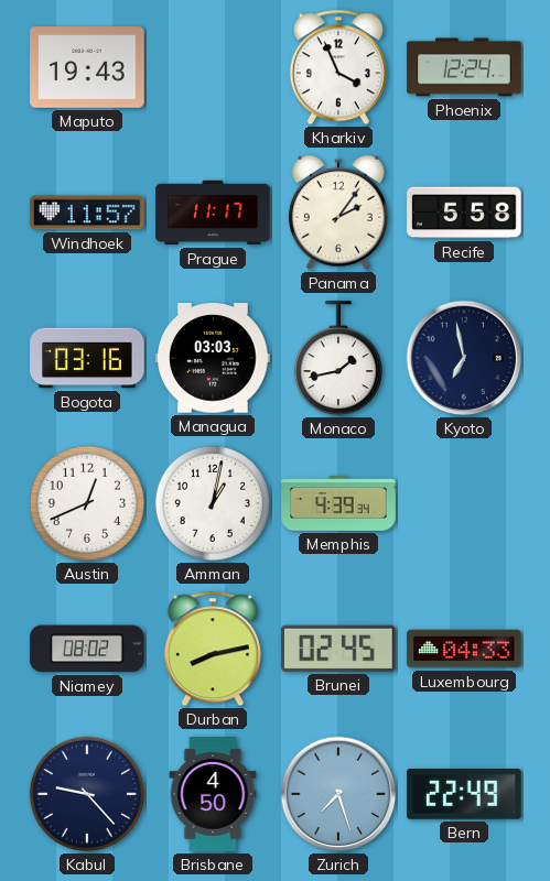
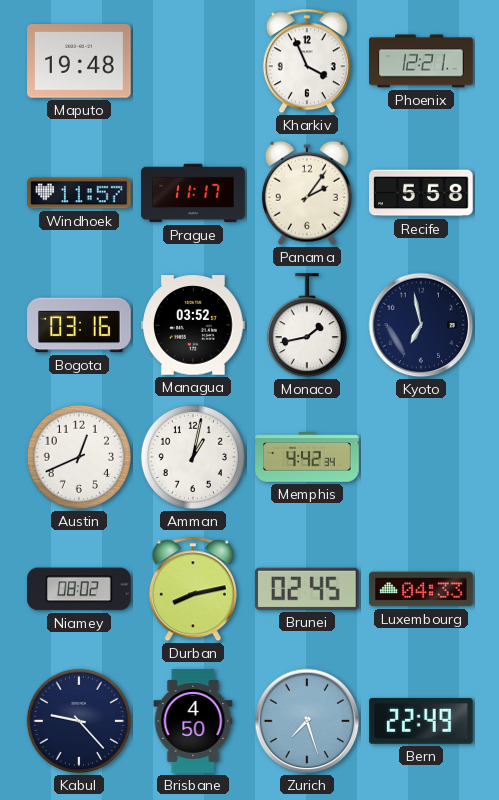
Maputo: 19:43 -> 19:48
Phoenix: 12:24 -> 12:21
Managua: 03:03 -> 03:52
Memphis: 4:39 -> 4:42
